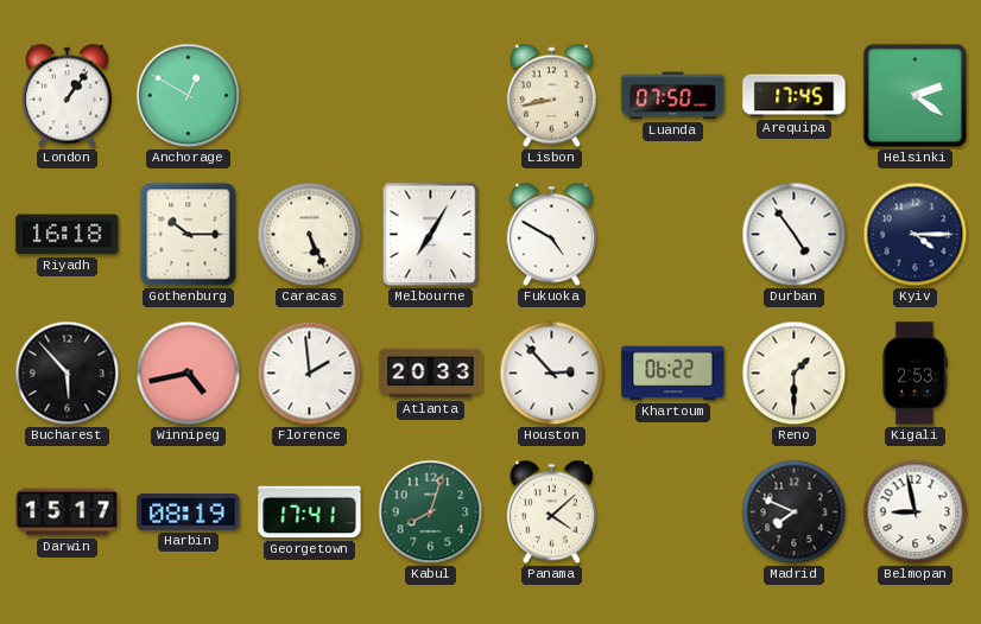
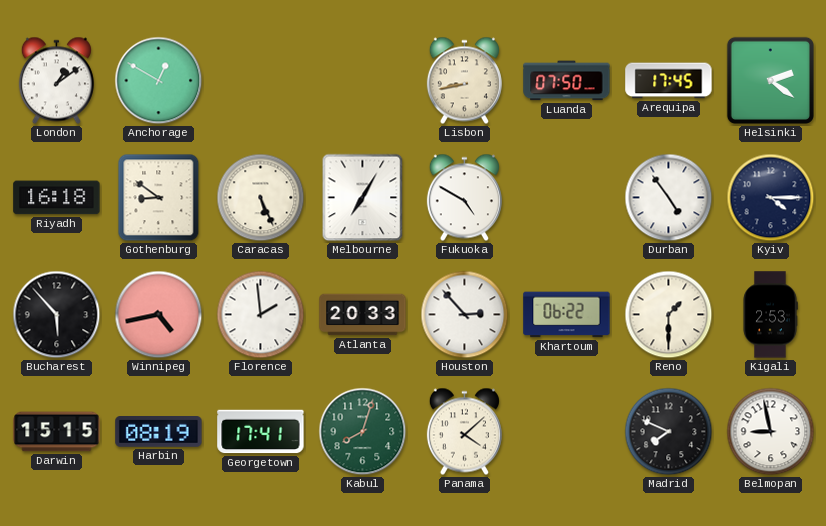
London: 1:06 -> 1:09
Gothenburg: 10:15 -> 8:51
Darwin: 15:17 -> 15:15
